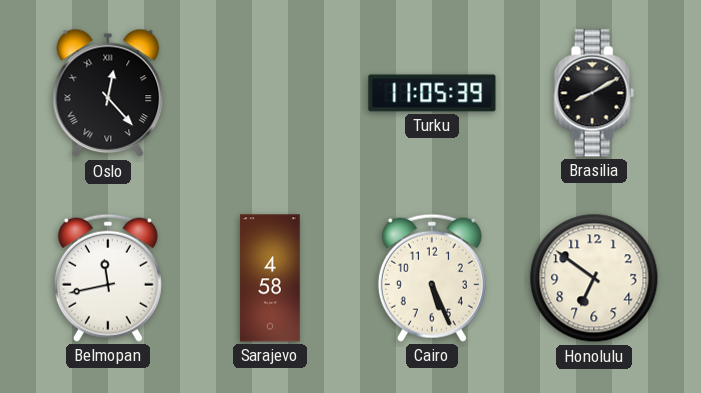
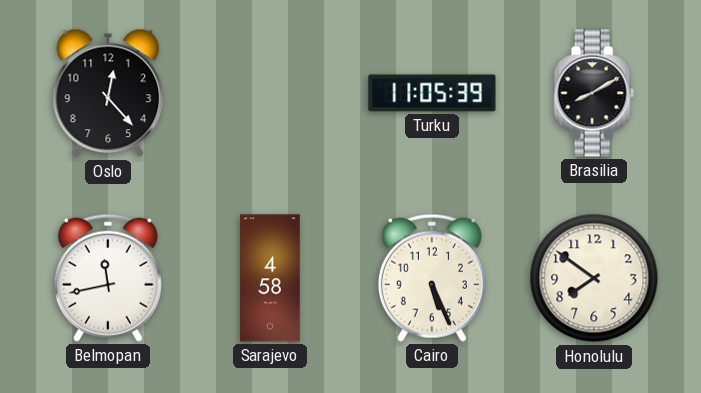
Oslo numerals: Roman -> Arabic
Honolulu: 6:51 -> 7:51
